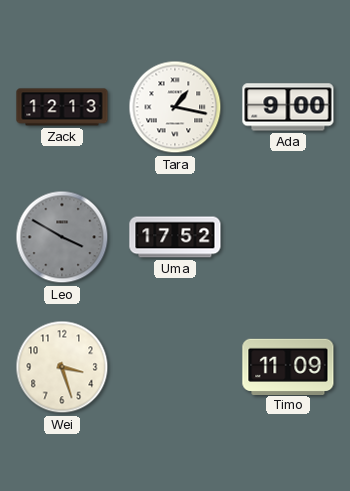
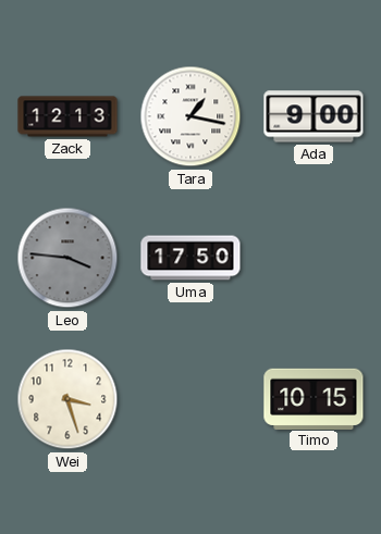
Leo: 3:50 -> 3:46
Uma: 17:52 -> 17:50
Timo: 11:09 -> 10:15
